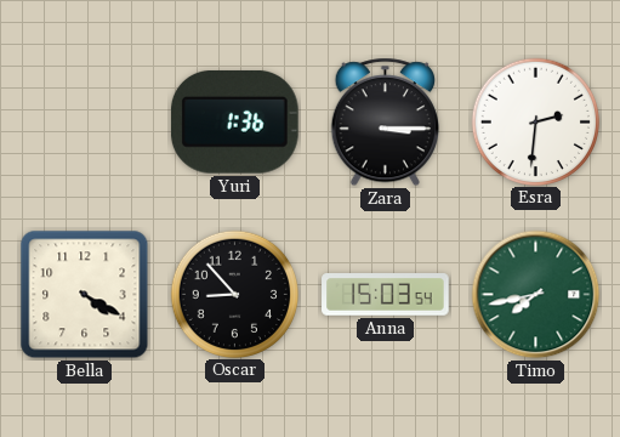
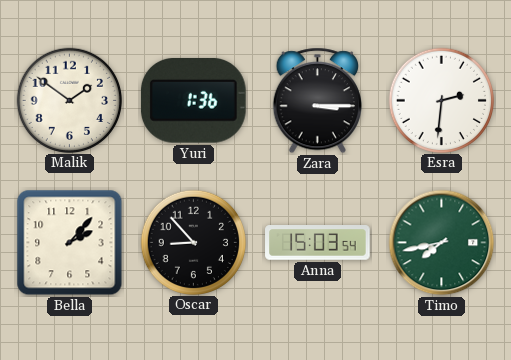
Malik: none -> 1:51
Bella: 4:20 -> 2:07
